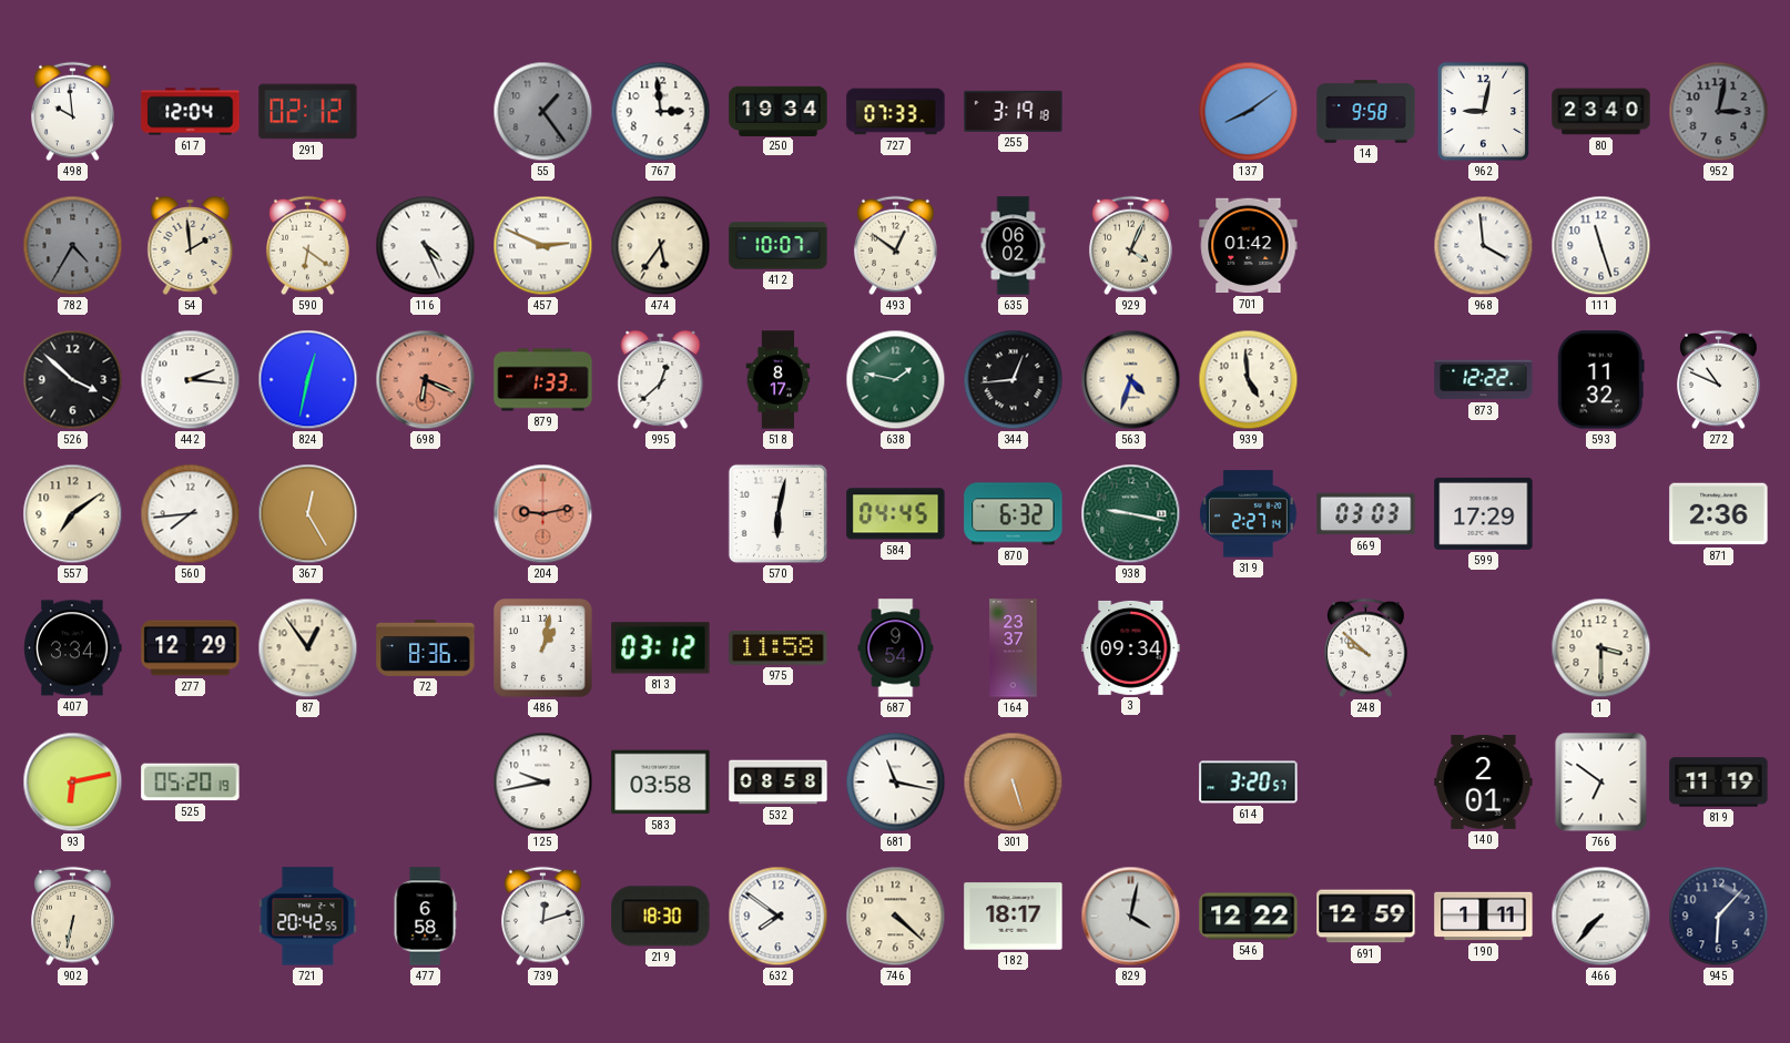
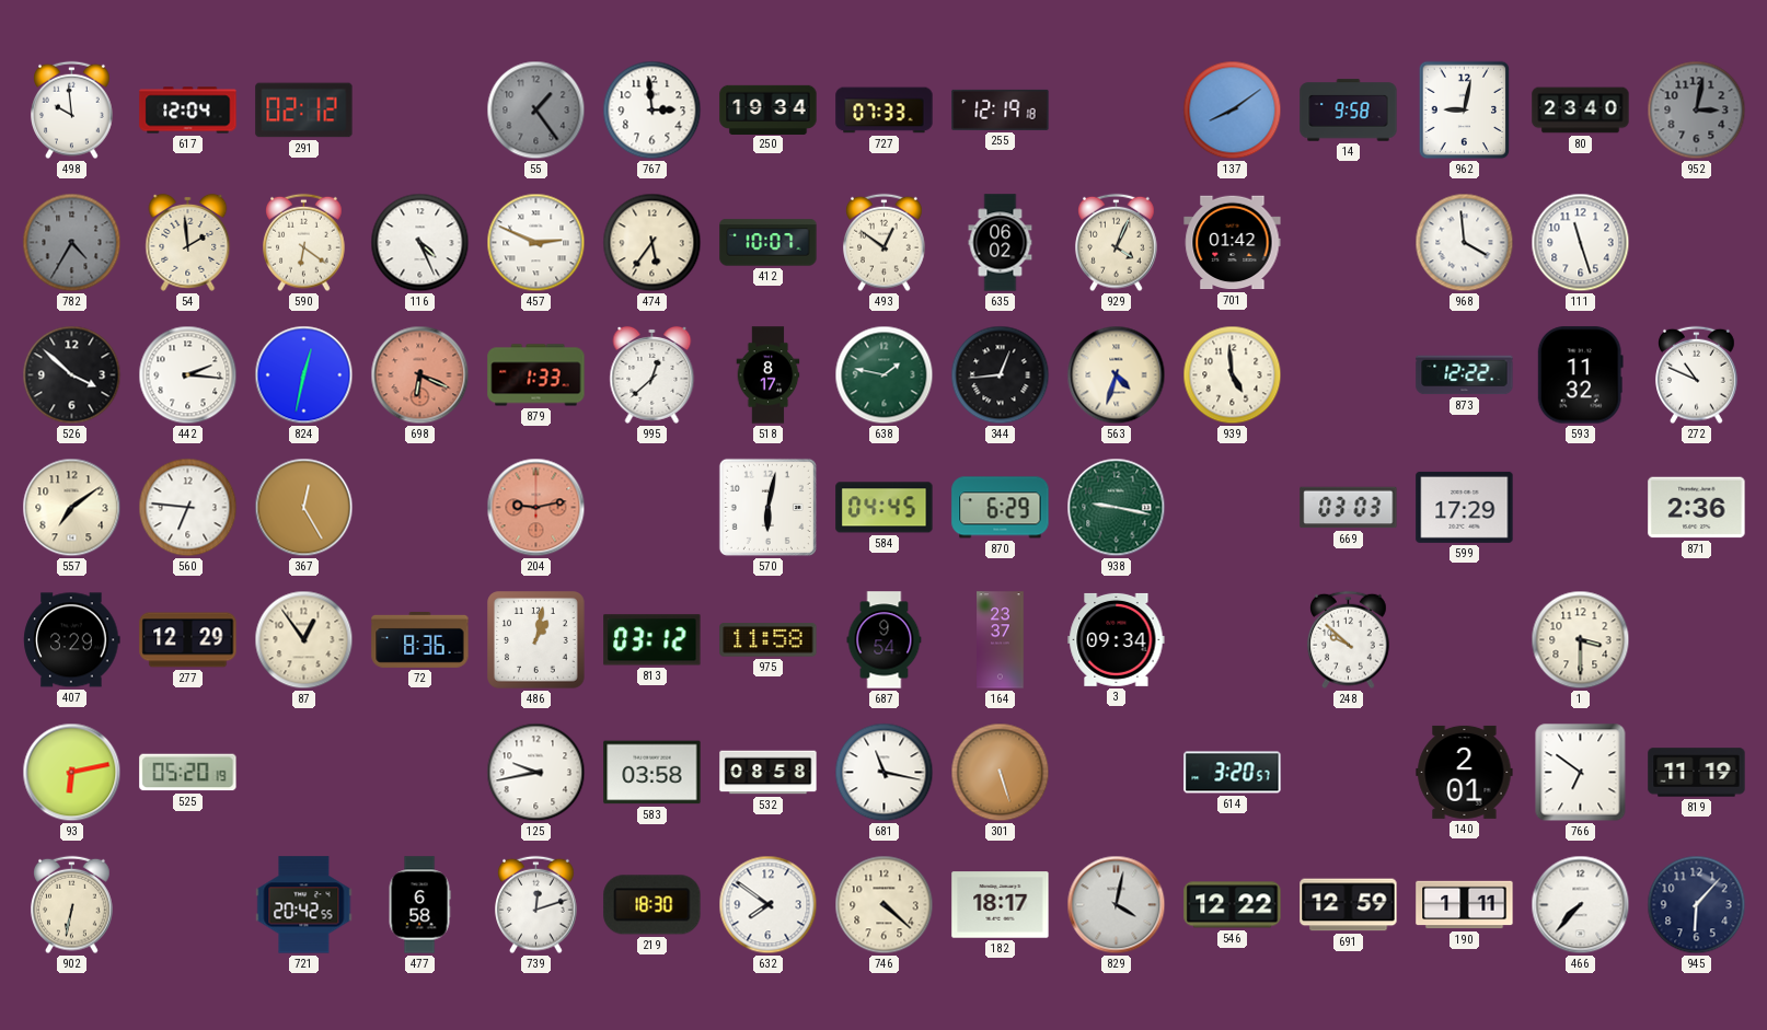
255: 3:19 -> 12:19
560: 7:44 -> 6:46
870: 6:32 -> 6:29
319: 2:27 -> none
407: 3:34 -> 3:29
